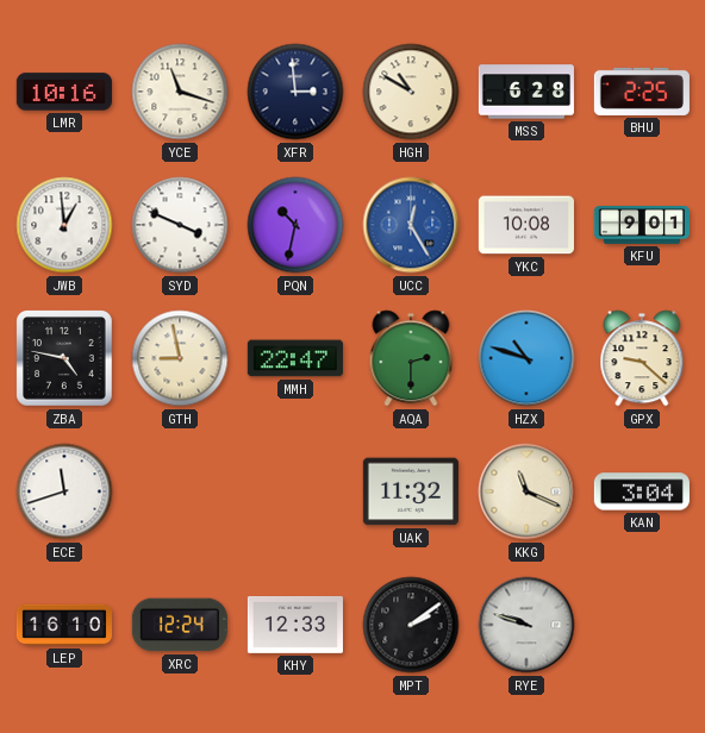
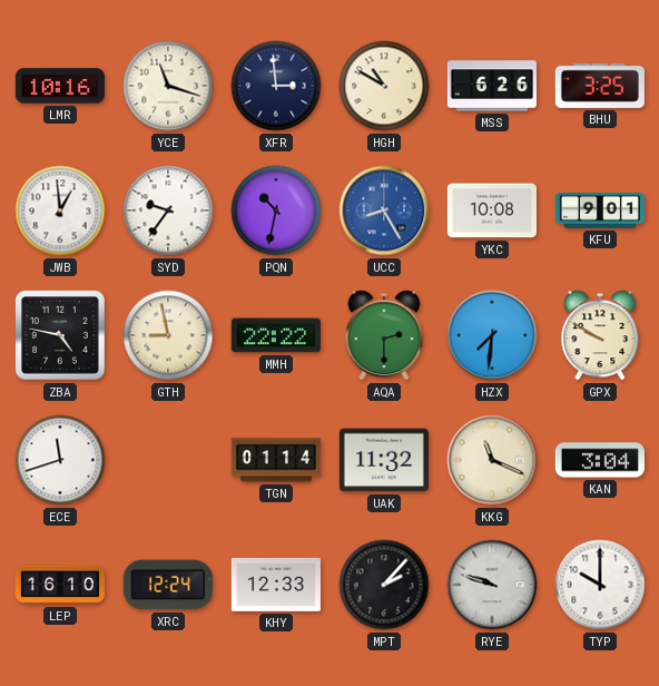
MSS: 6:28 -> 6:26
BHU: 2:25 -> 3:25
SYD: 3:49 -> 9:36
UCC: 12:25 -> 8:25
MMH: 22:47 -> 22:22
HZX: 10:48 -> 7:31
GPX: 9:22 -> 9:50
TGN: none -> 01:14
MPT: 2:09 -> 2:07
TYP: none -> 10:00
